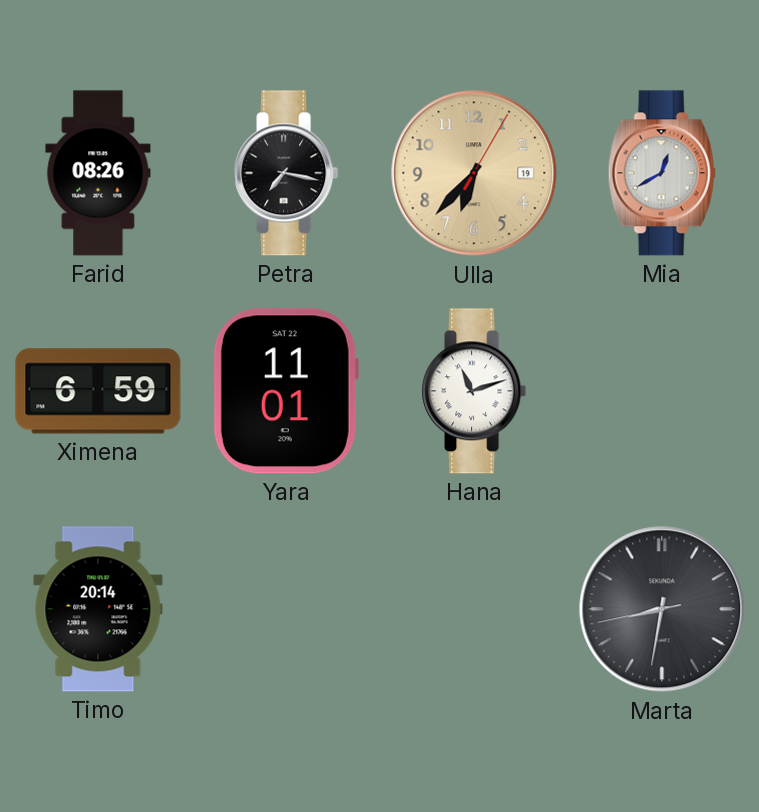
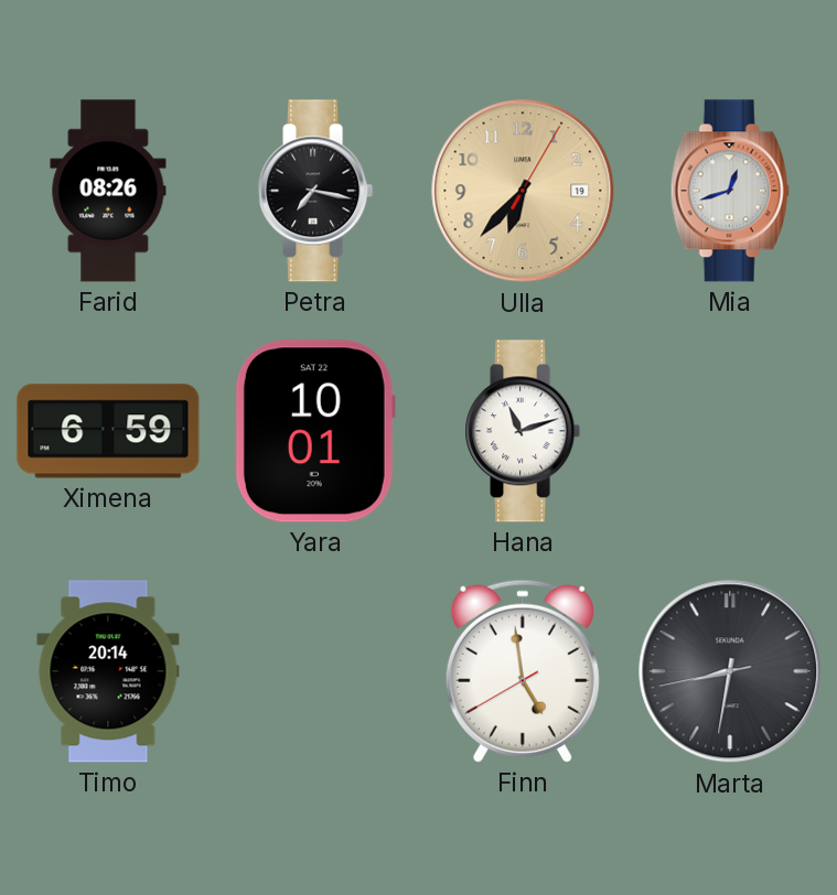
Mia: 12:40 -> 12:42
Yara: 11:01 -> 10:01
Finn: none -> 4:58
